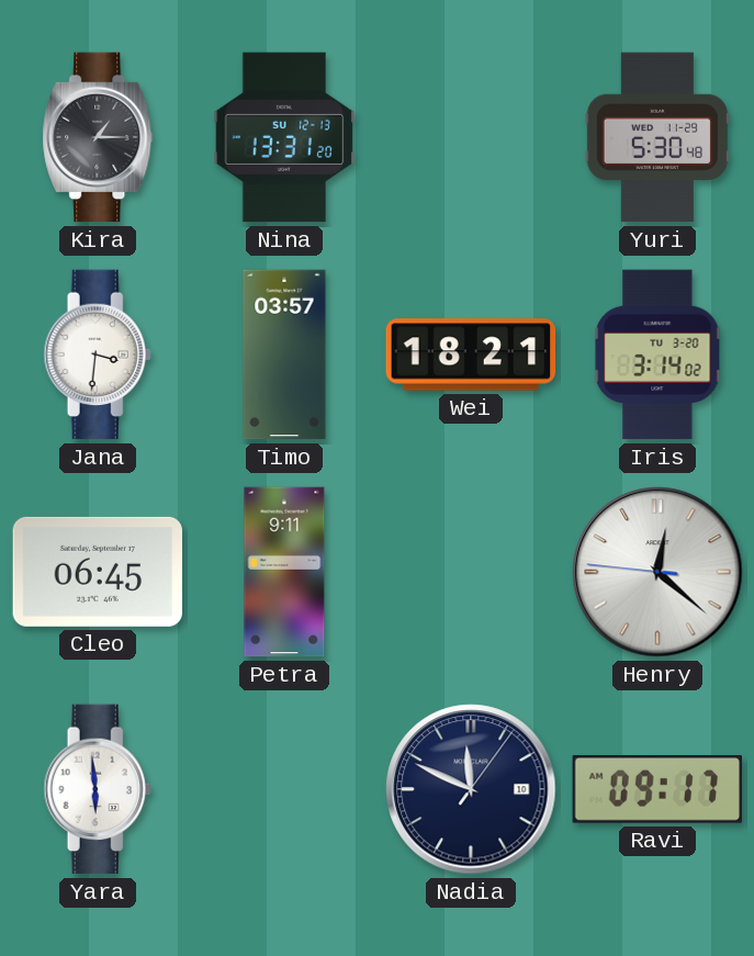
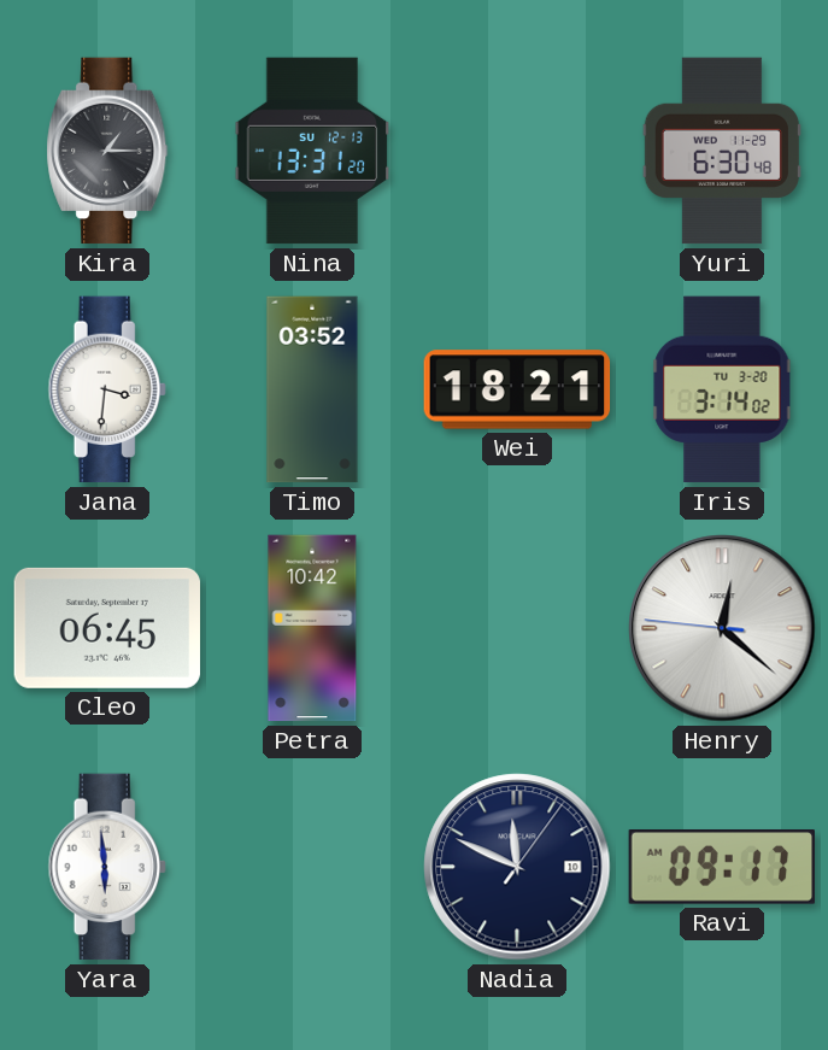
Yuri: 5:30 -> 6:30
Timo: 03:57 -> 03:52
Petra: 9:11 -> 10:42
